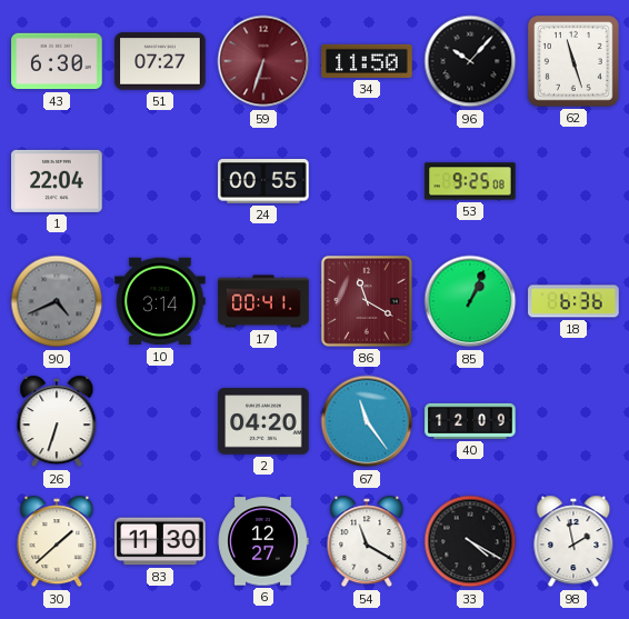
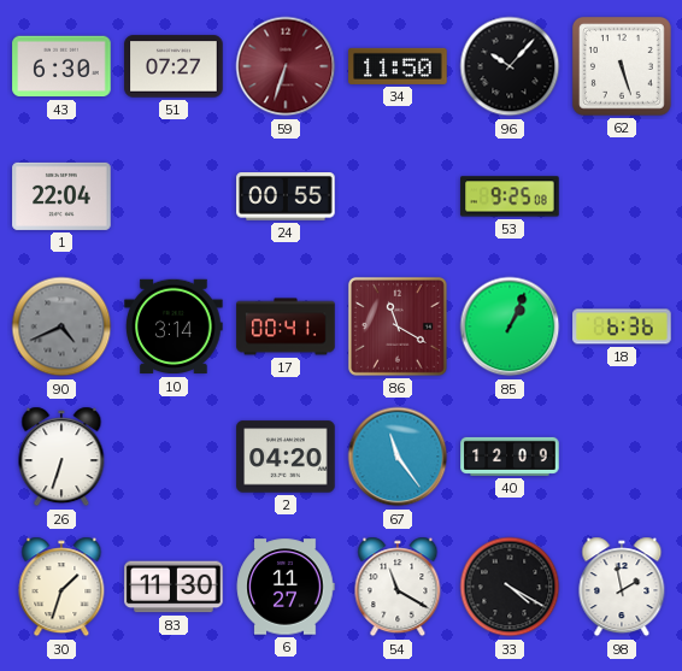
62: 11:27 -> 5:27
30: 1:38 -> 1:33
6: 12:27 -> 11:27
